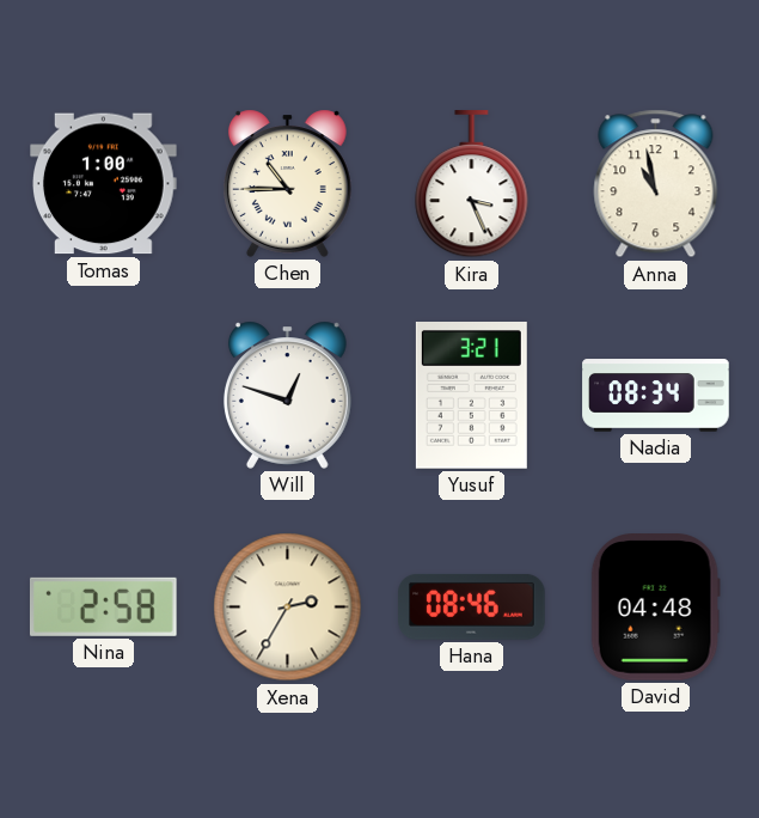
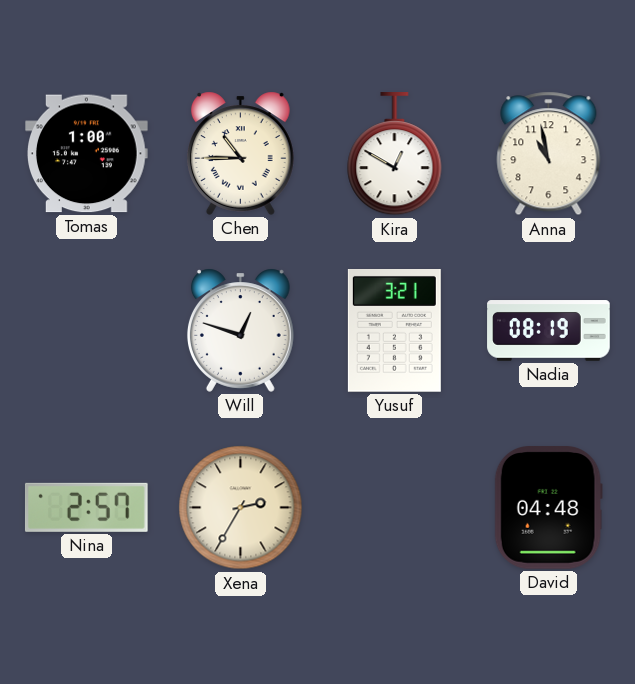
Kira: 3:26 -> 12:50
Nadia: 08:34 -> 08:19
Nina: 2:58 -> 2:57
Hana: 08:46 -> none
